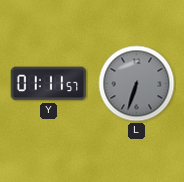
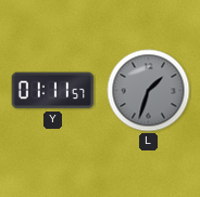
L: 6:33 -> 1:33
